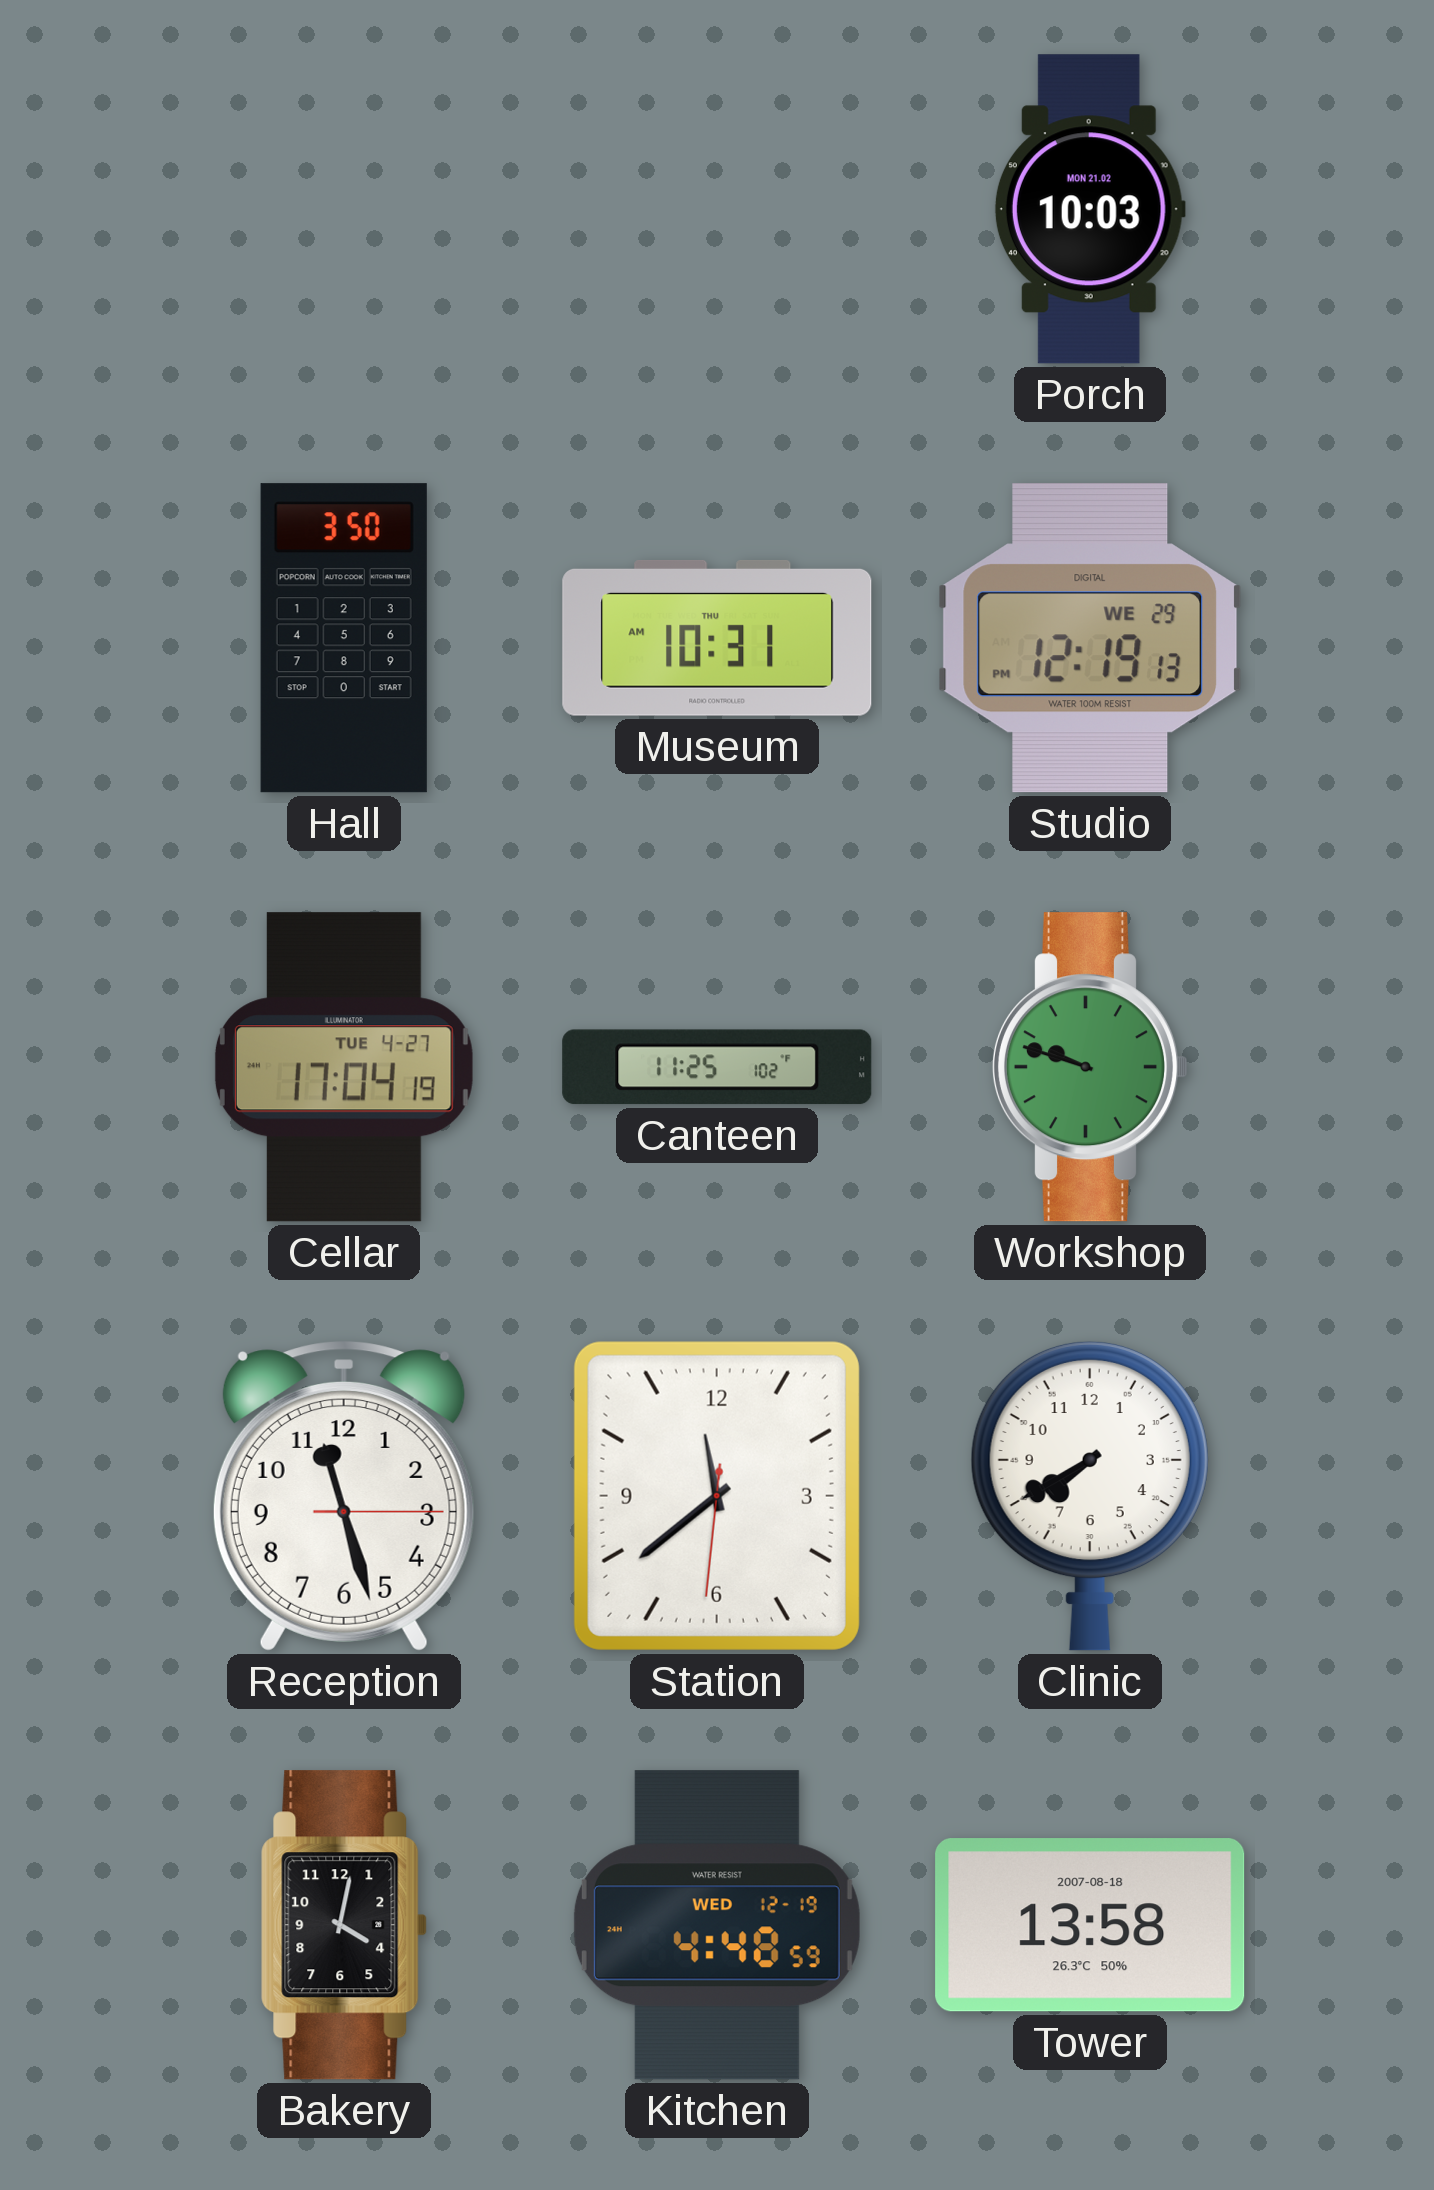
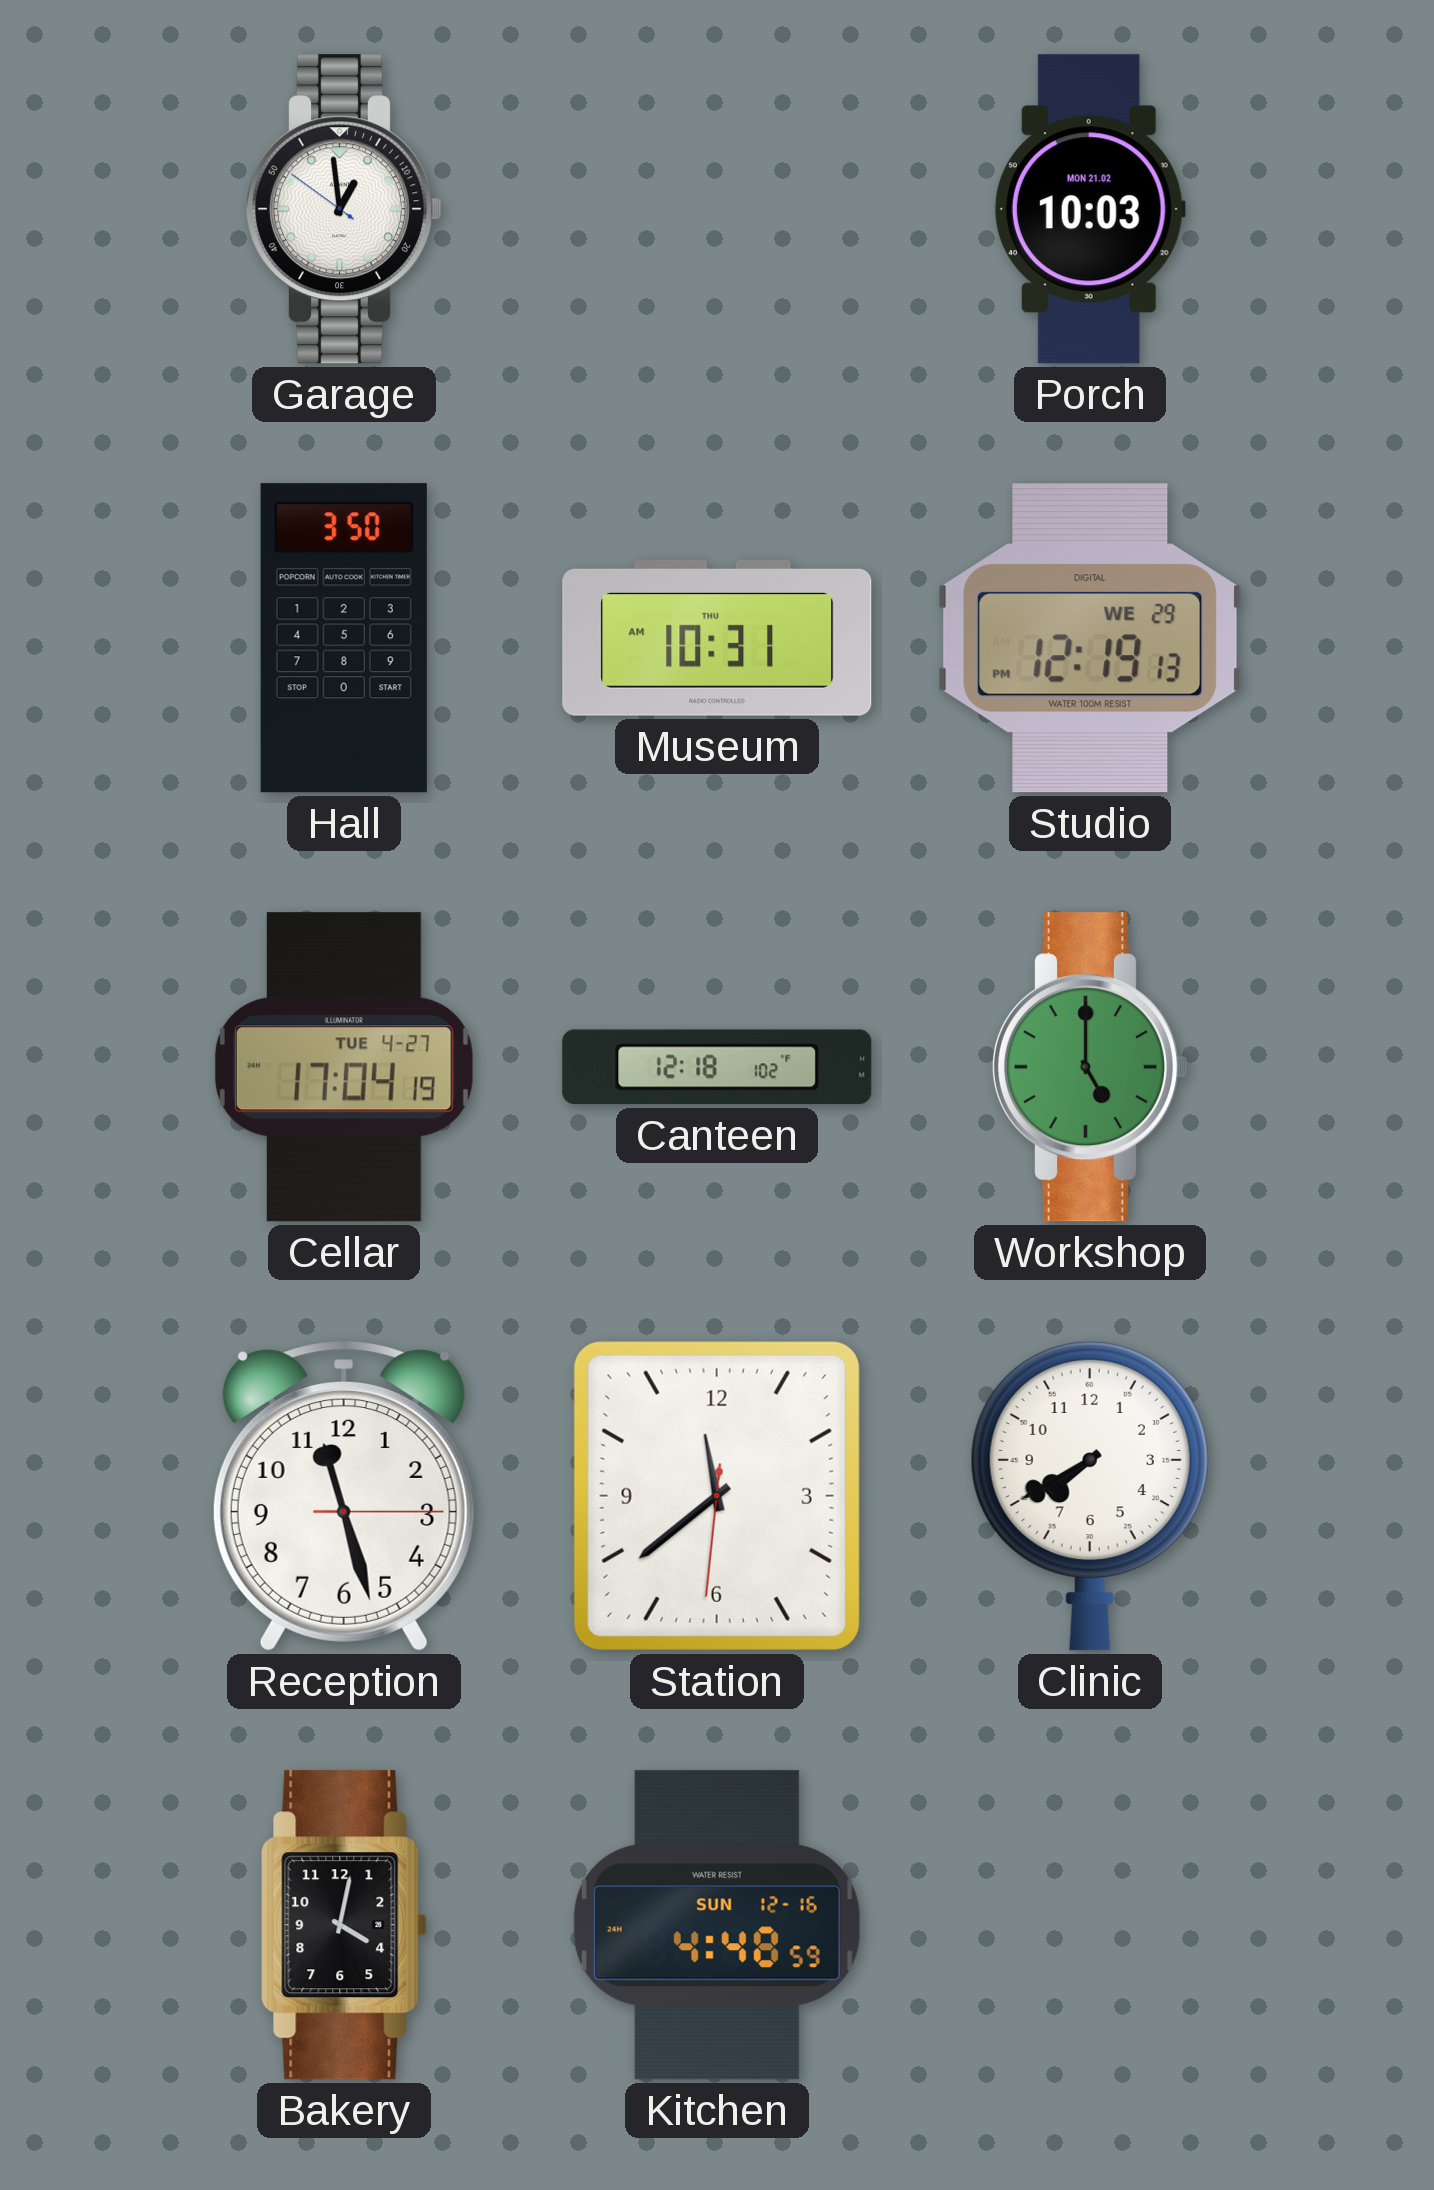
Garage: none -> 12:58
Canteen: 11:25 -> 12:18
Workshop: 9:48 -> 5:00
Kitchen date: WED 12-19 -> SUN 12-16
Tower: 13:58 -> none
